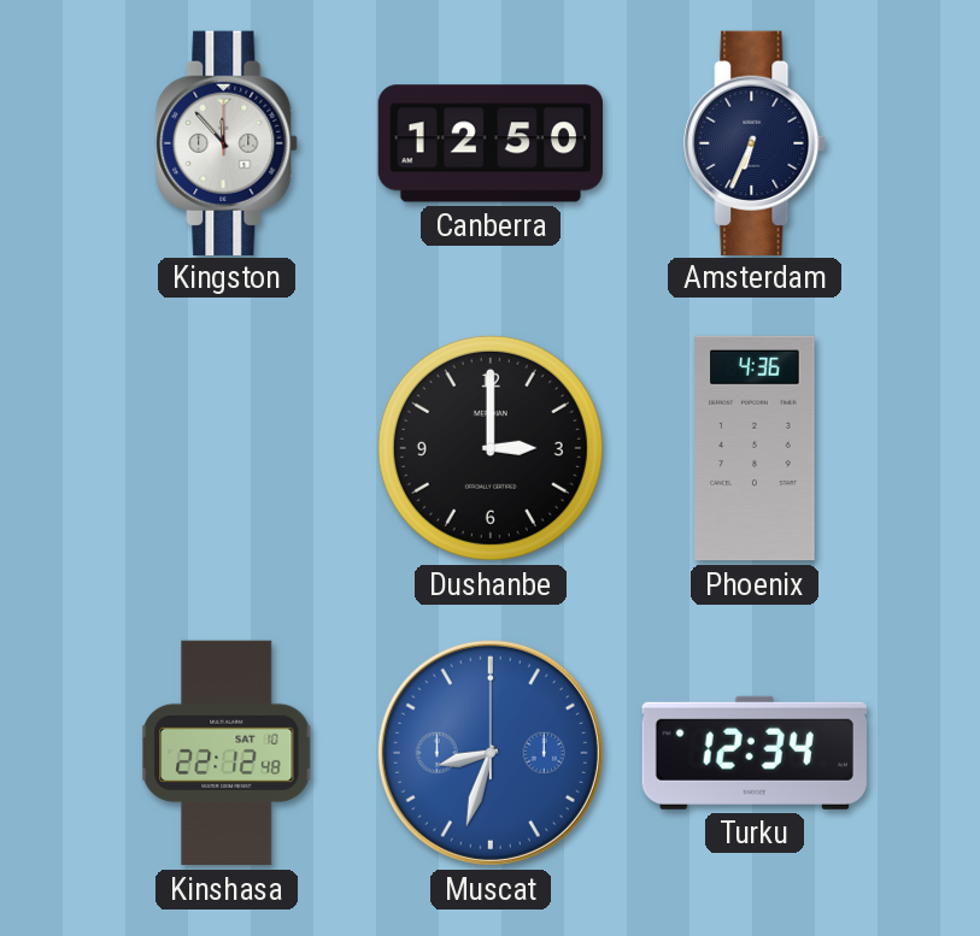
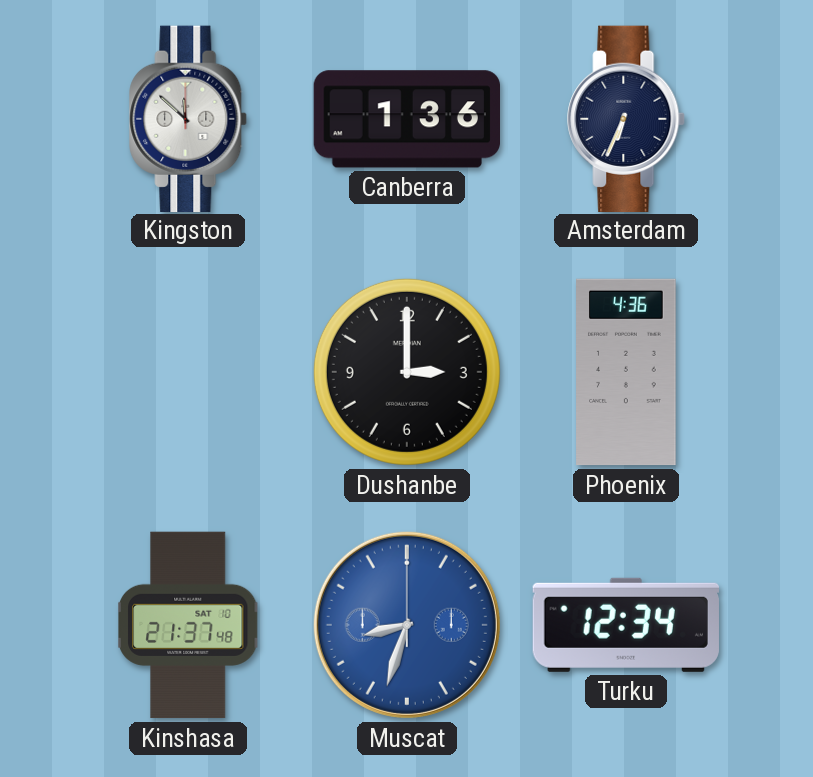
Kingston: 11:53 -> 11:52
Canberra: 12:50 -> 1:36
Kinshasa: 22:12 -> 21:37
